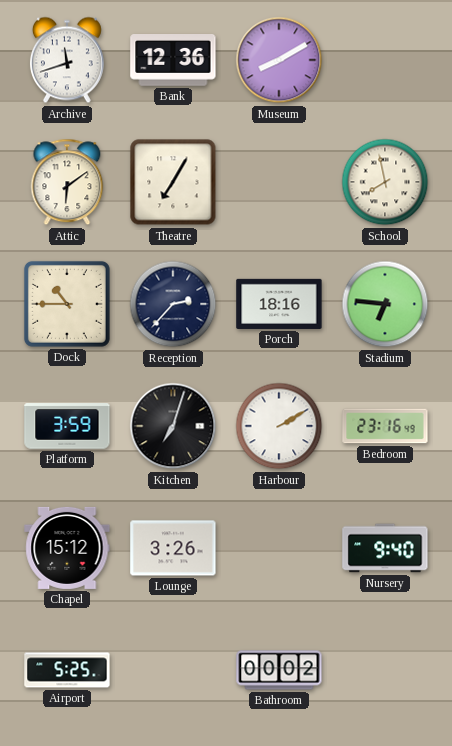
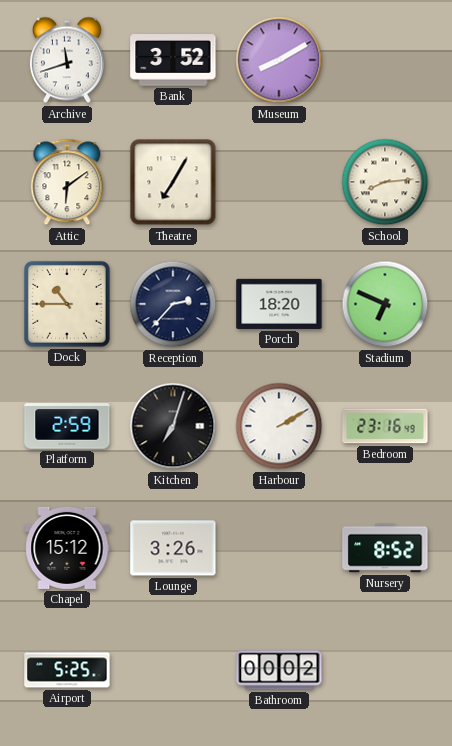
Bank: 12:36 -> 3:52
School: 7:58 -> 8:14
Porch: 18:16 -> 18:20
Stadium: 6:46 -> 6:49
Platform: 3:59 -> 2:59
Nursery: 9:40 -> 8:52
